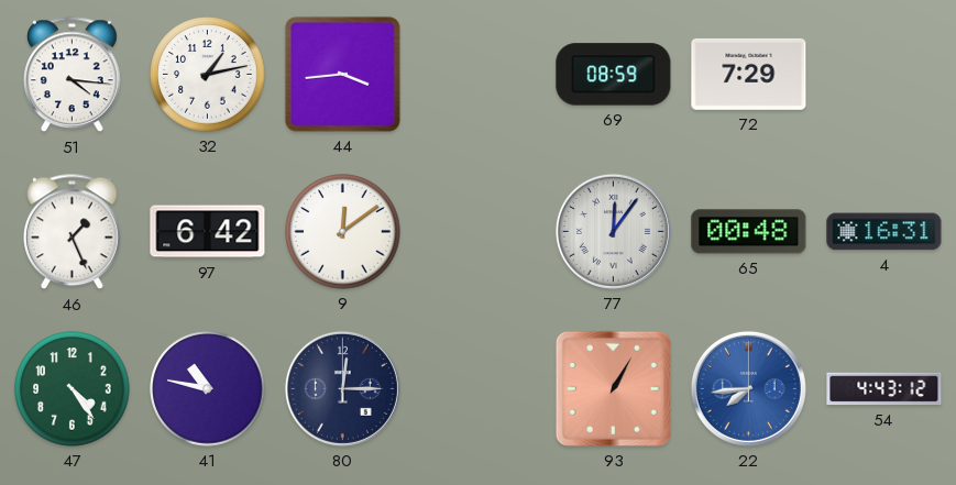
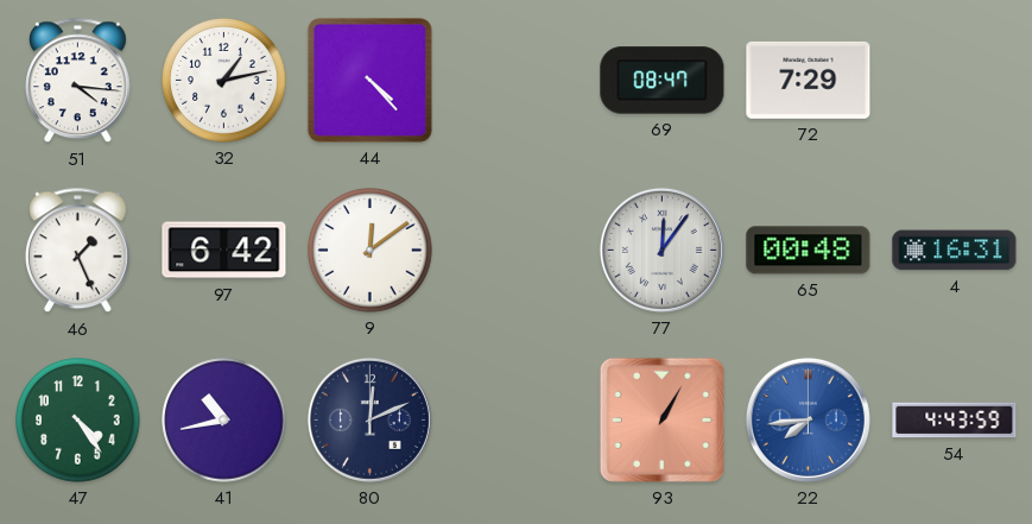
44: 3:44 -> 4:23
69: 08:59 -> 08:47
41: 10:47 -> 10:43
80: 12:15 -> 12:11
54: 4:43:12 -> 4:43:59
